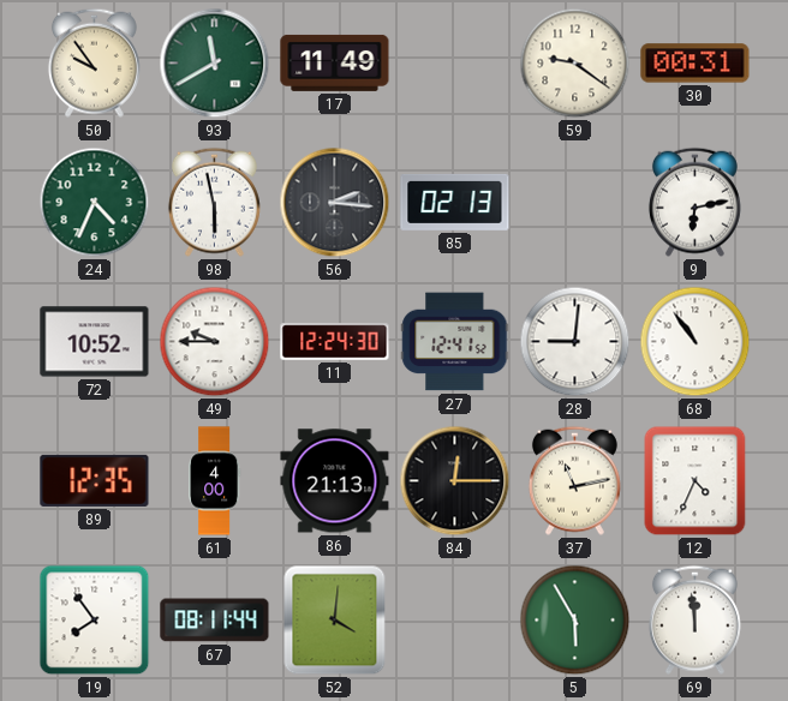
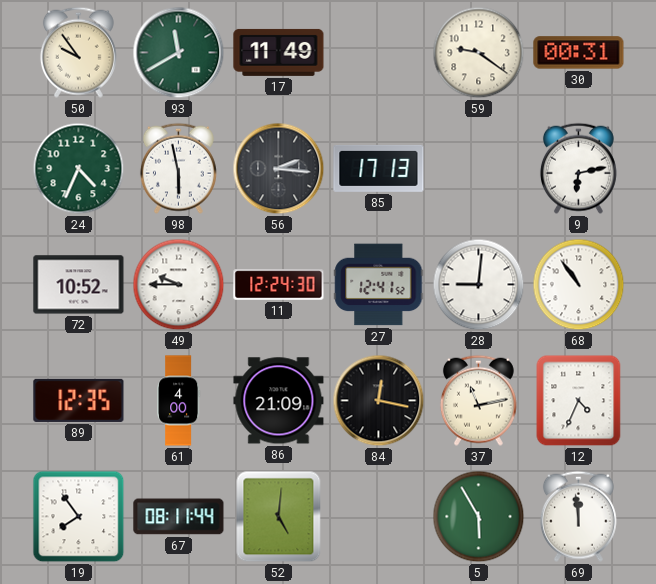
85: 02:13 -> 17:13
86: 21:13 -> 21:09
84: 12:15 -> 12:17
52: 4:01 -> 5:01
